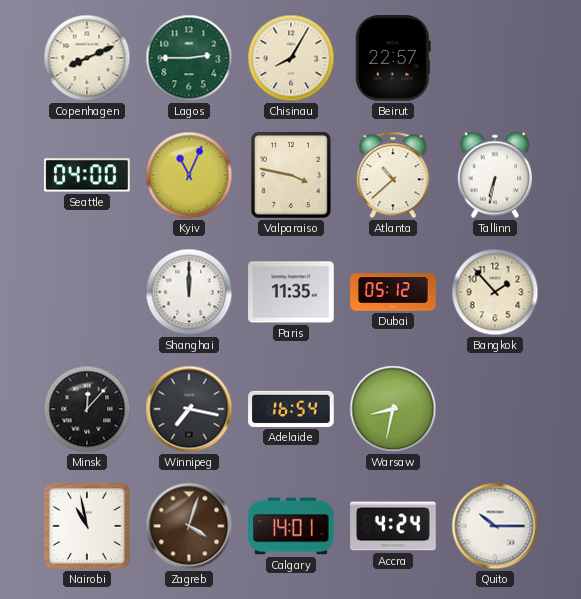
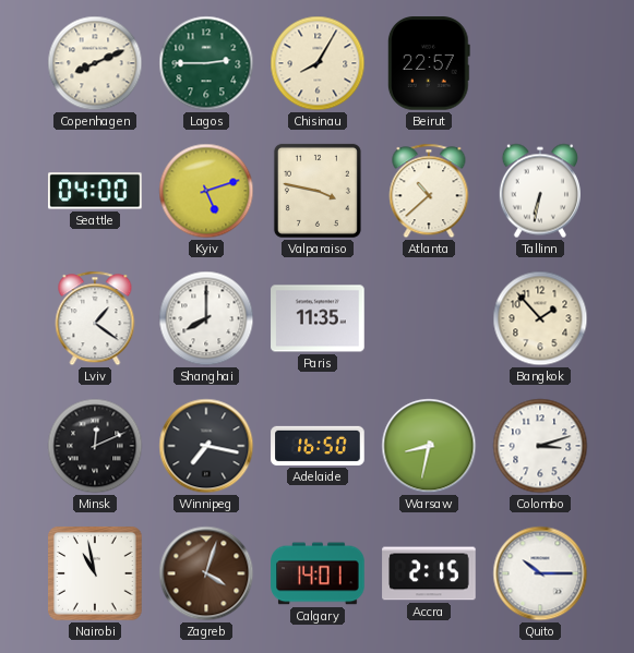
Kyiv: 11:04 -> 5:12
Lviv: none -> 1:21
Shanghai: 12:00 -> 8:00
Dubai: 05:12 -> none
Minsk: 12:07 -> 12:11
Adelaide: 16:54 -> 16:50
Colombo: none -> 3:12
Accra: 4:24 -> 2:15
